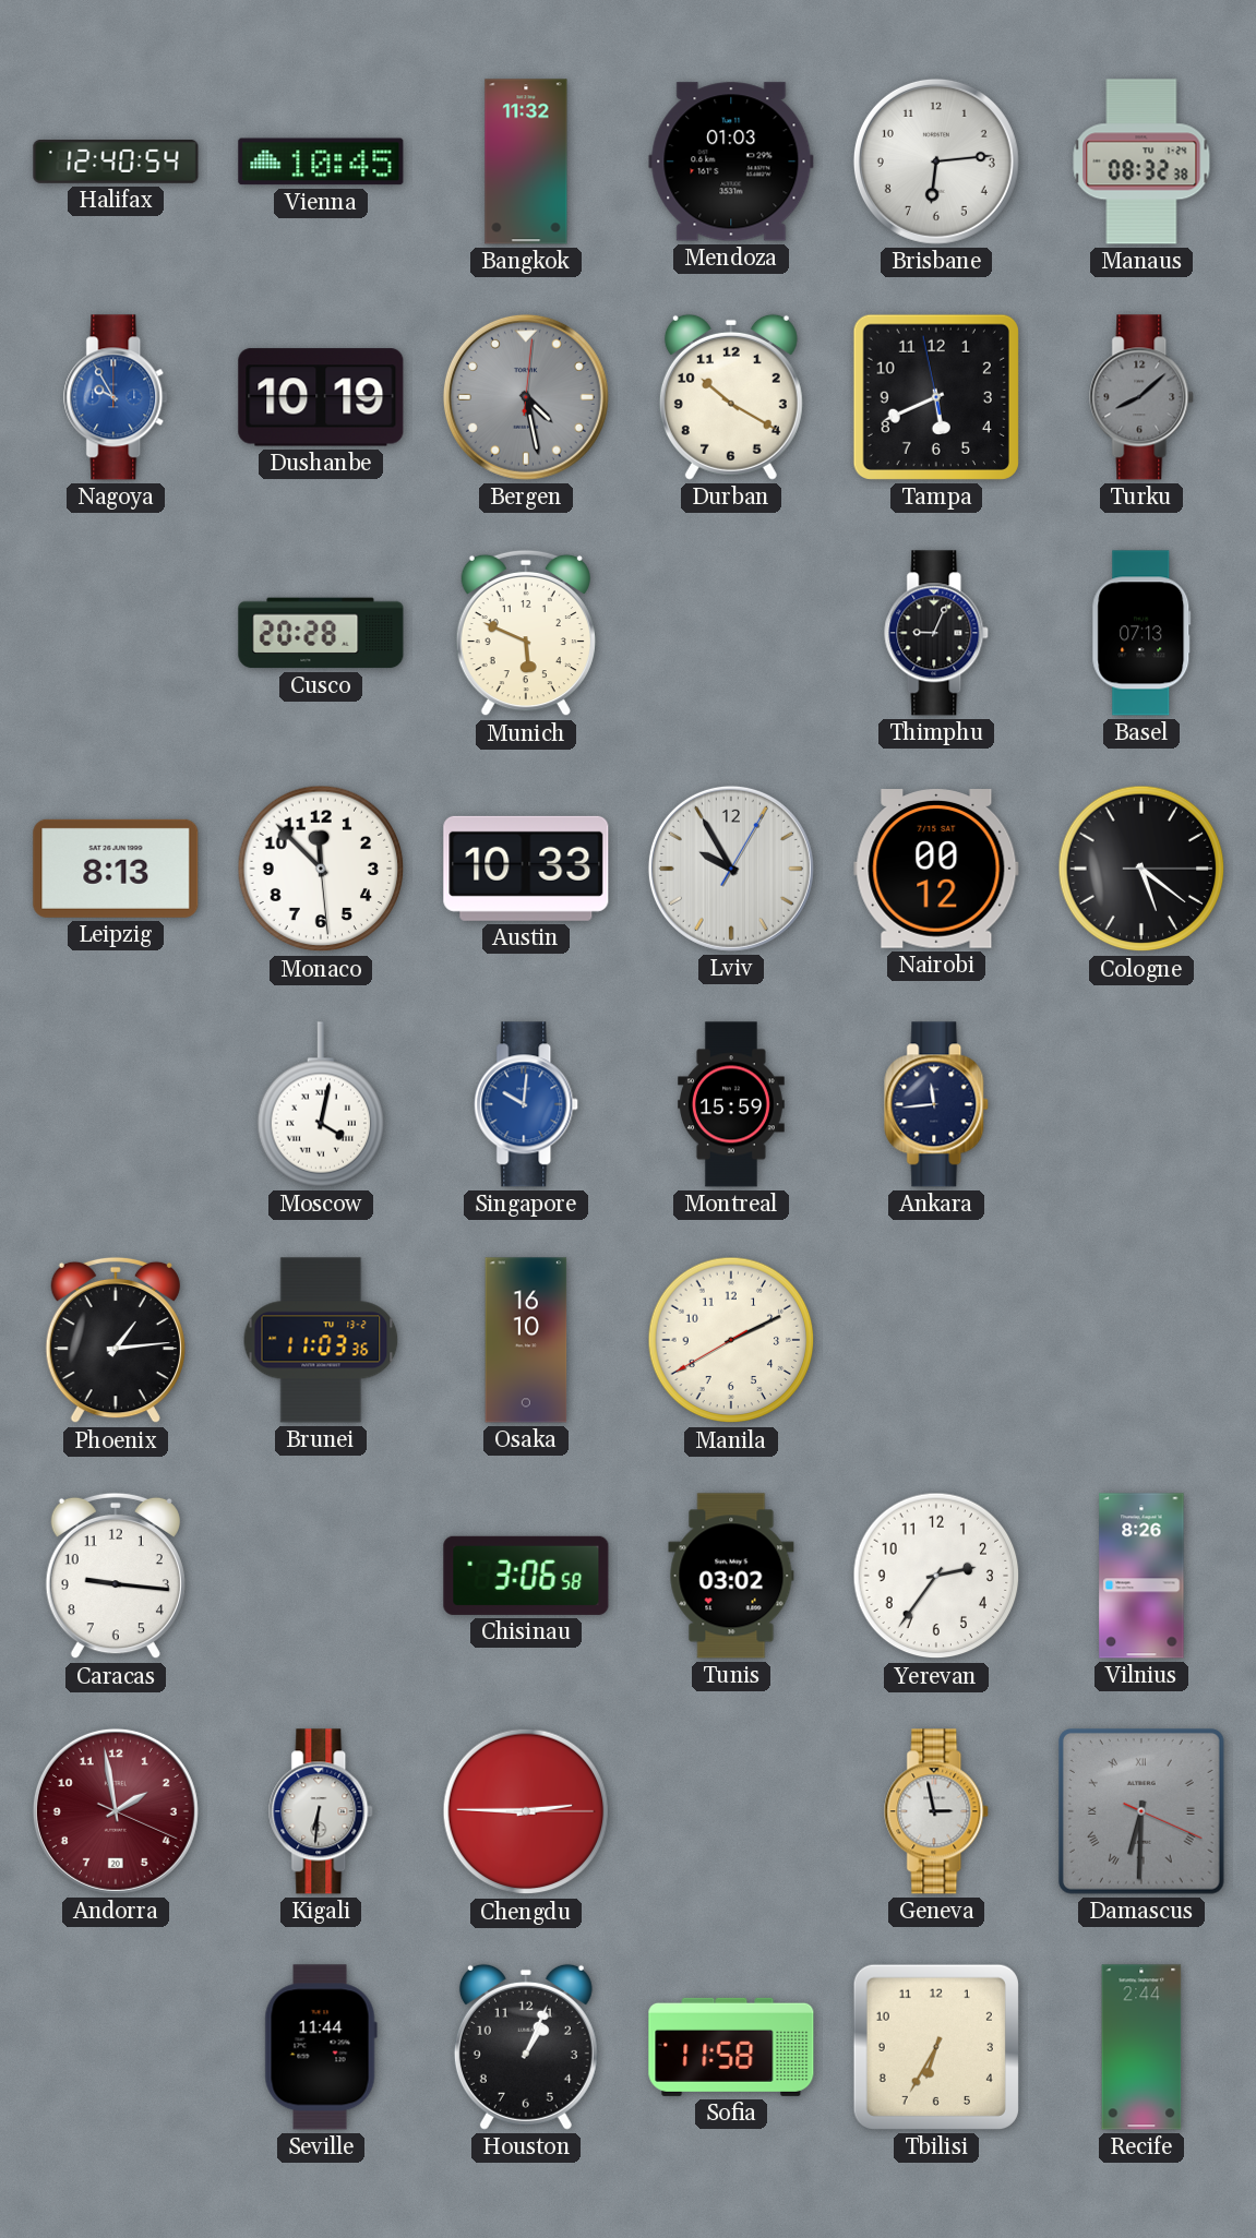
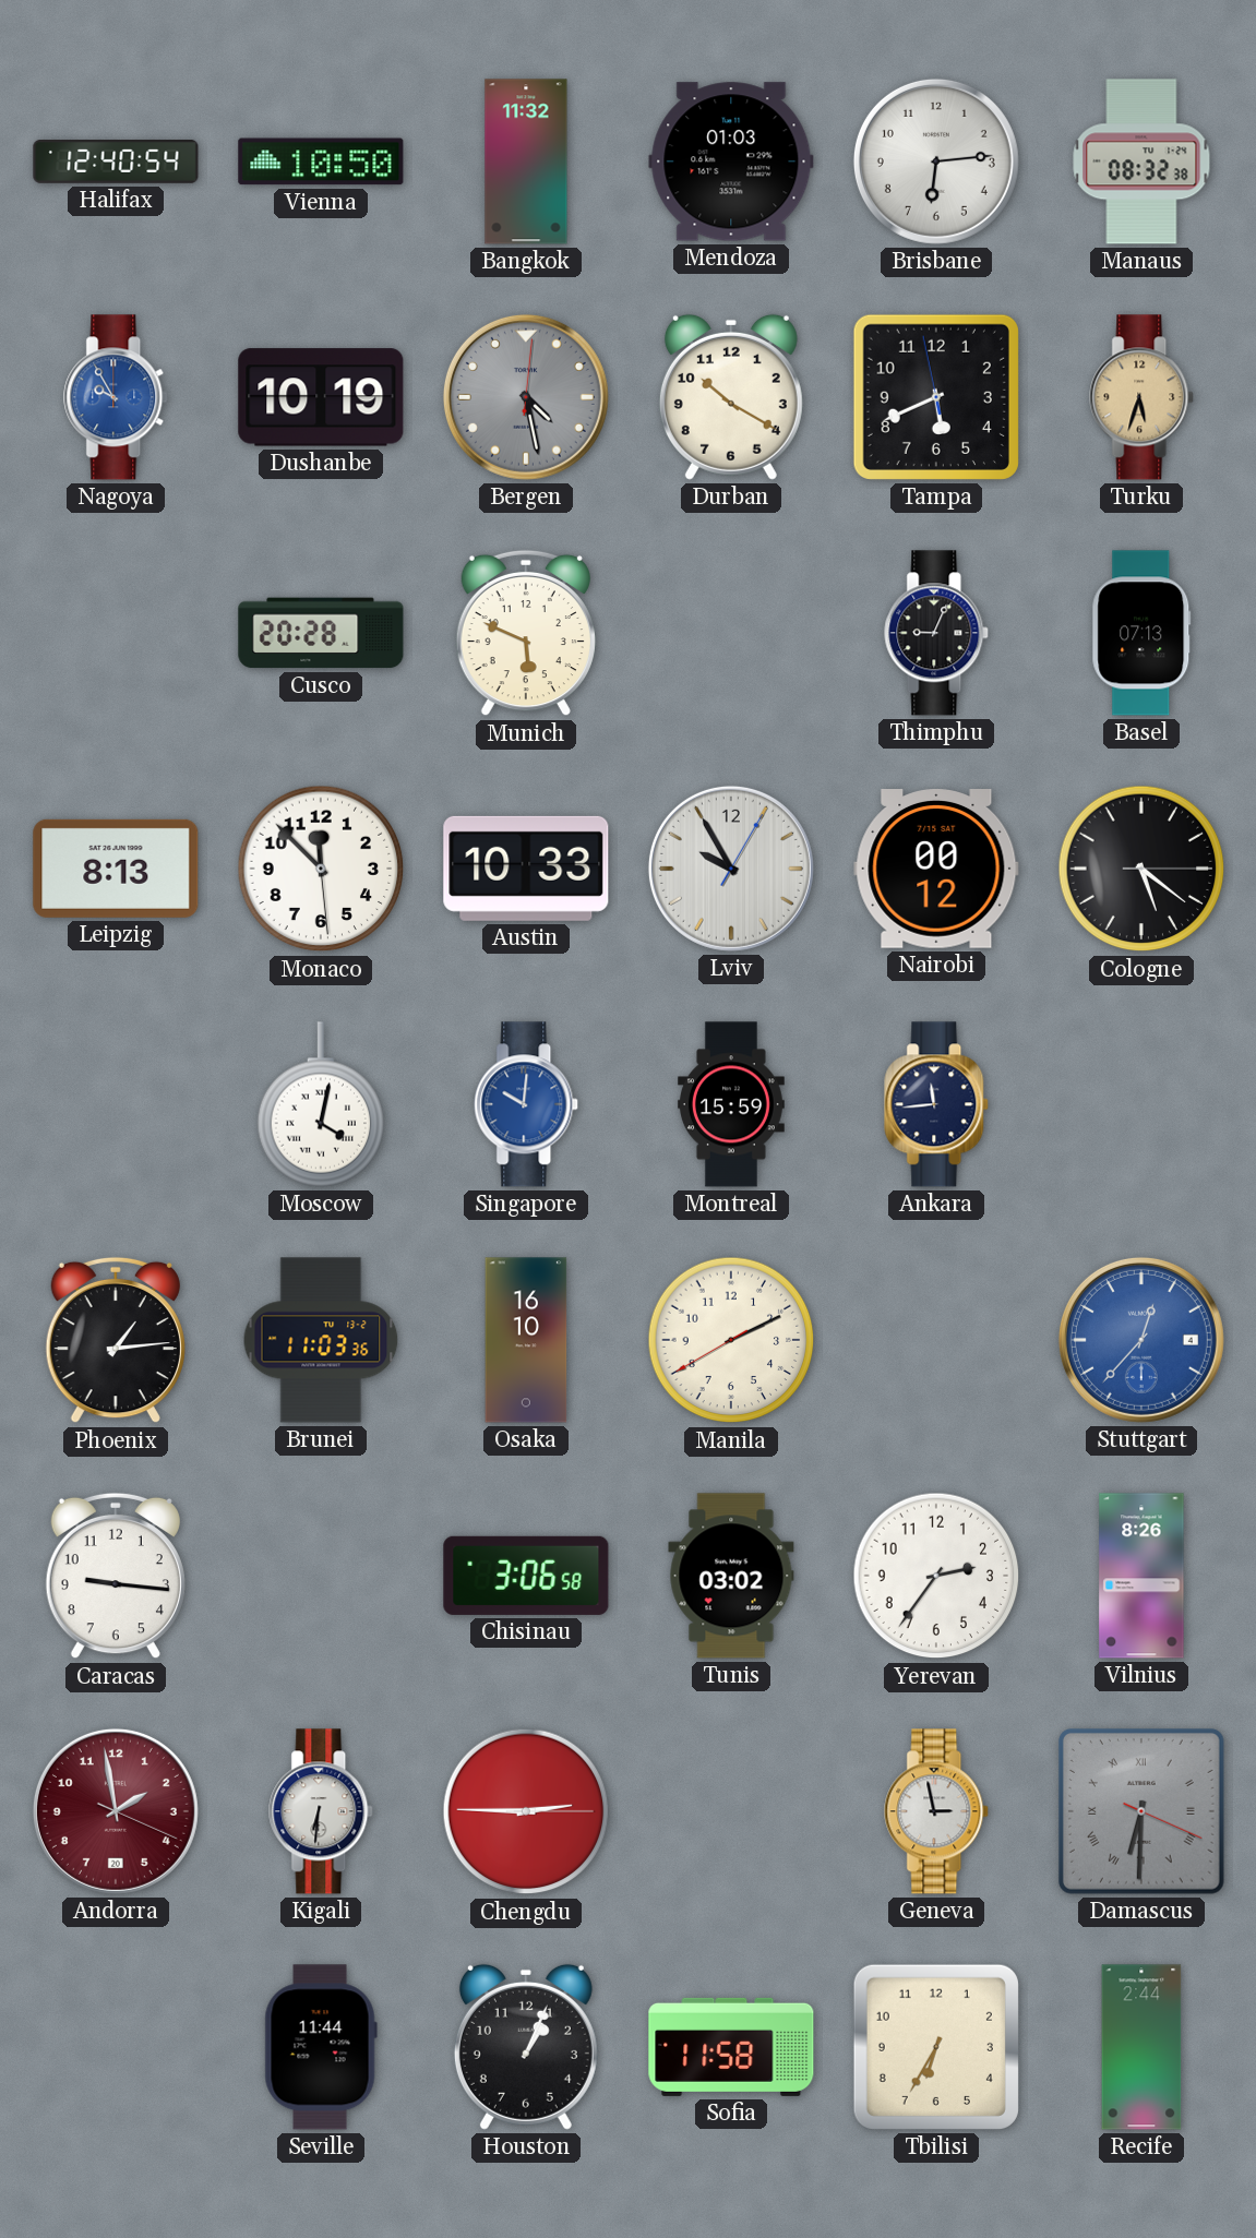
Vienna: 10:45 -> 10:50
Turku: 8:08 -> 5:33
Turku dial: grey -> champagne
Stuttgart: none -> 12:37
